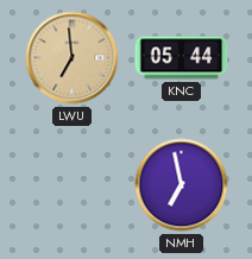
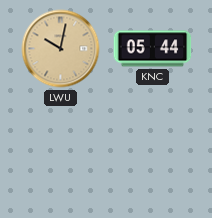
LWU: 6:59 -> 10:02
NMH: 6:58 -> none
